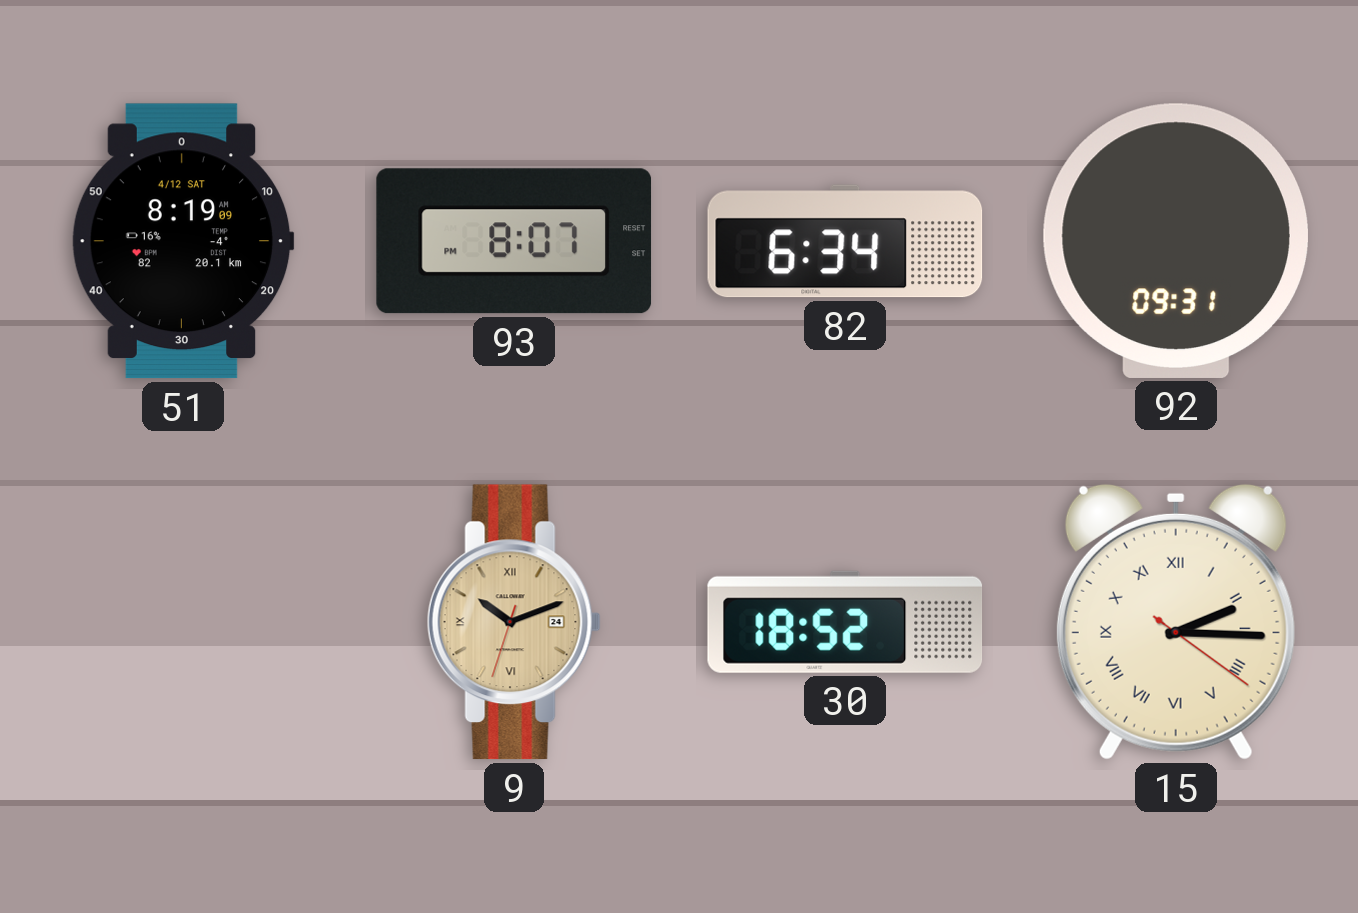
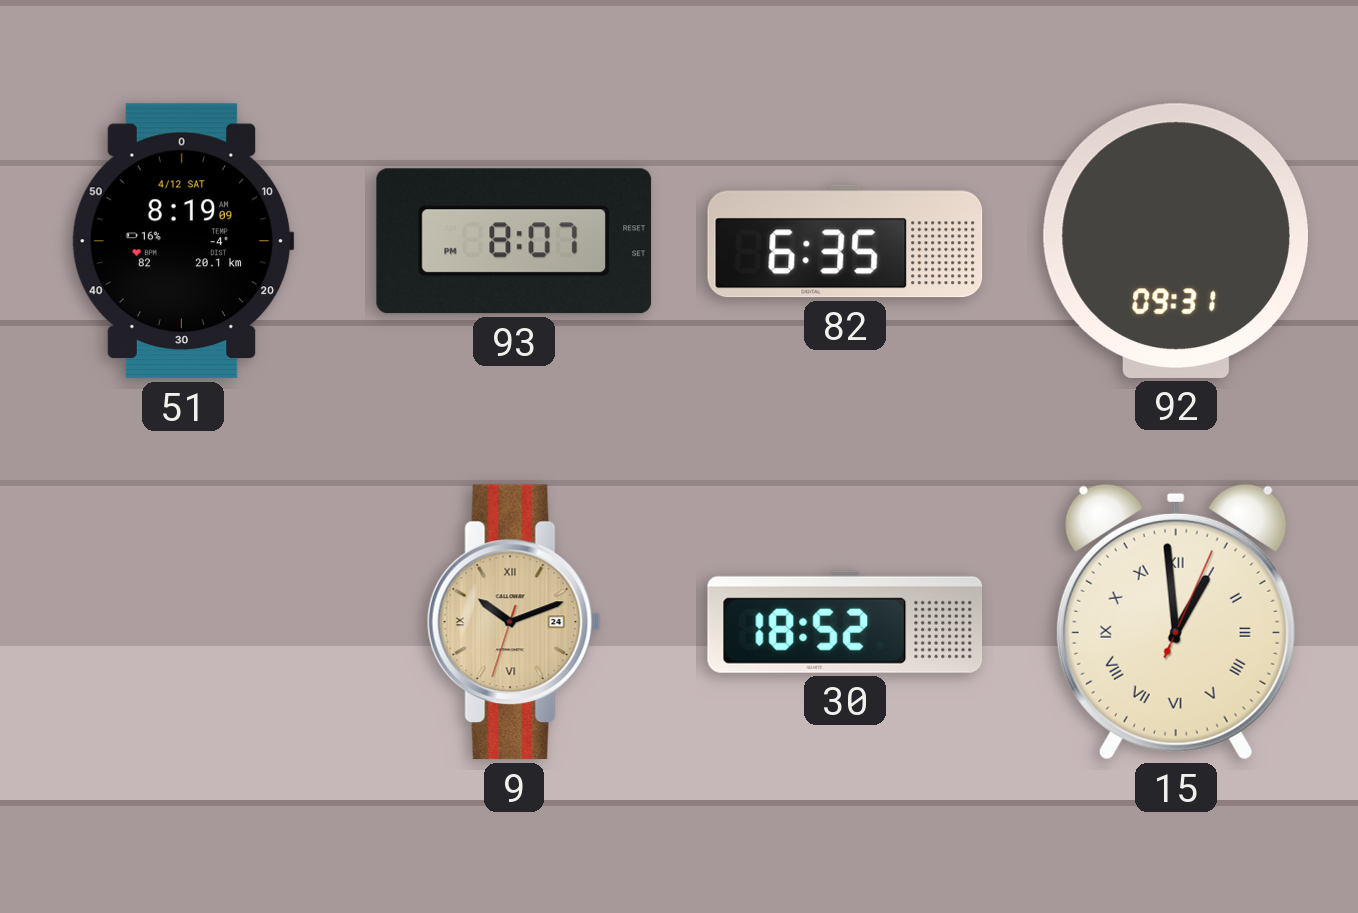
82: 6:34 -> 6:35
15: 2:15 -> 12:59
